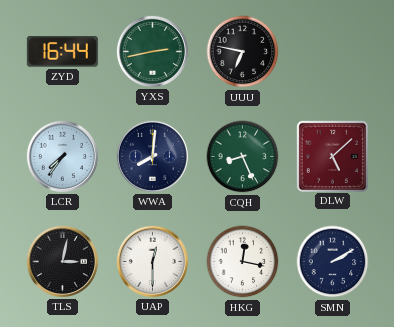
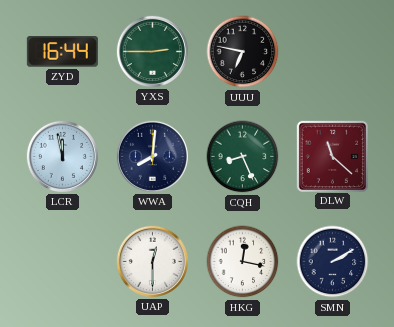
YXS: 2:43 -> 2:45
LCR: 7:36 -> 11:58
DLW: 5:08 -> 11:22
TLS: 3:02 -> none
